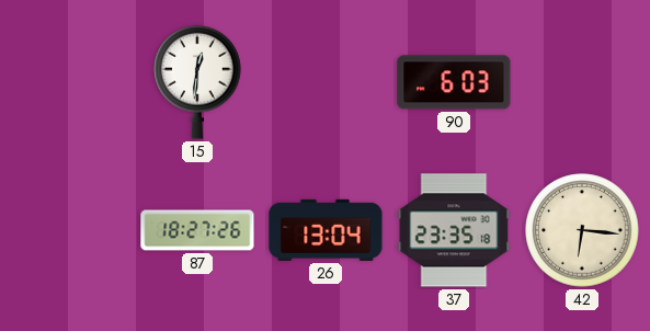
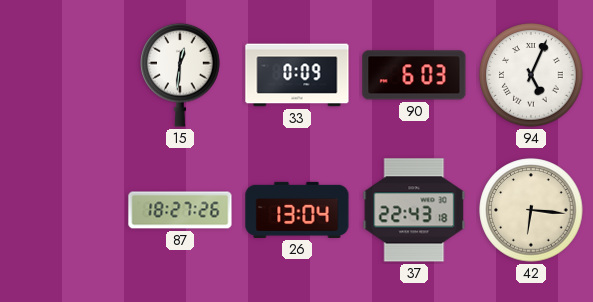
33: none -> 0:09
94: none -> 5:04
37: 23:35 -> 22:43
